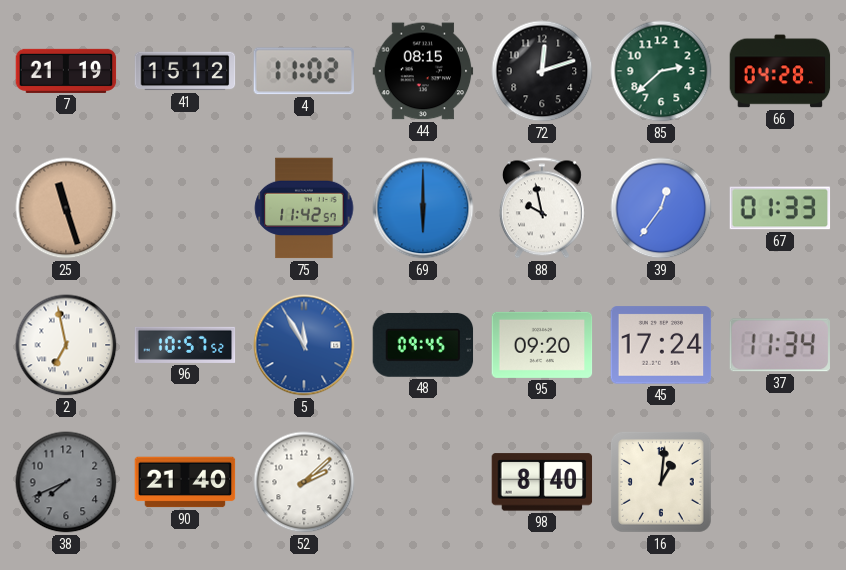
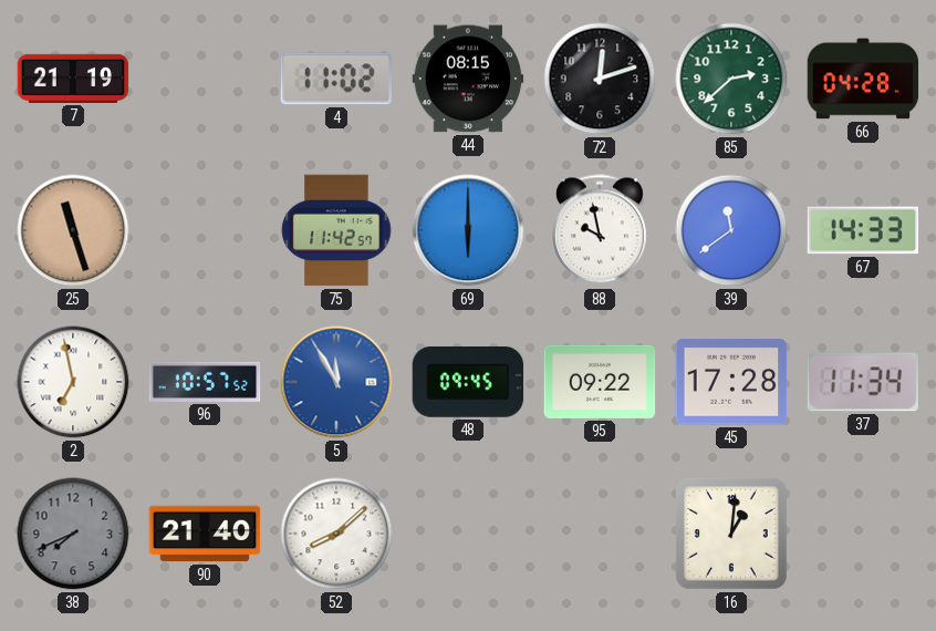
41: 15:12 -> none
39: 12:36 -> 11:39
67: 01:33 -> 14:33
95: 09:20 -> 09:22
45: 17:24 -> 17:28
52: 2:08 -> 8:08
98: 8:40 -> none
